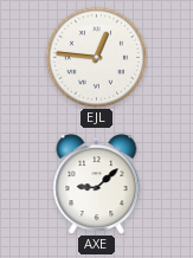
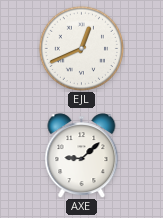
EJL: 12:46 -> 12:41
